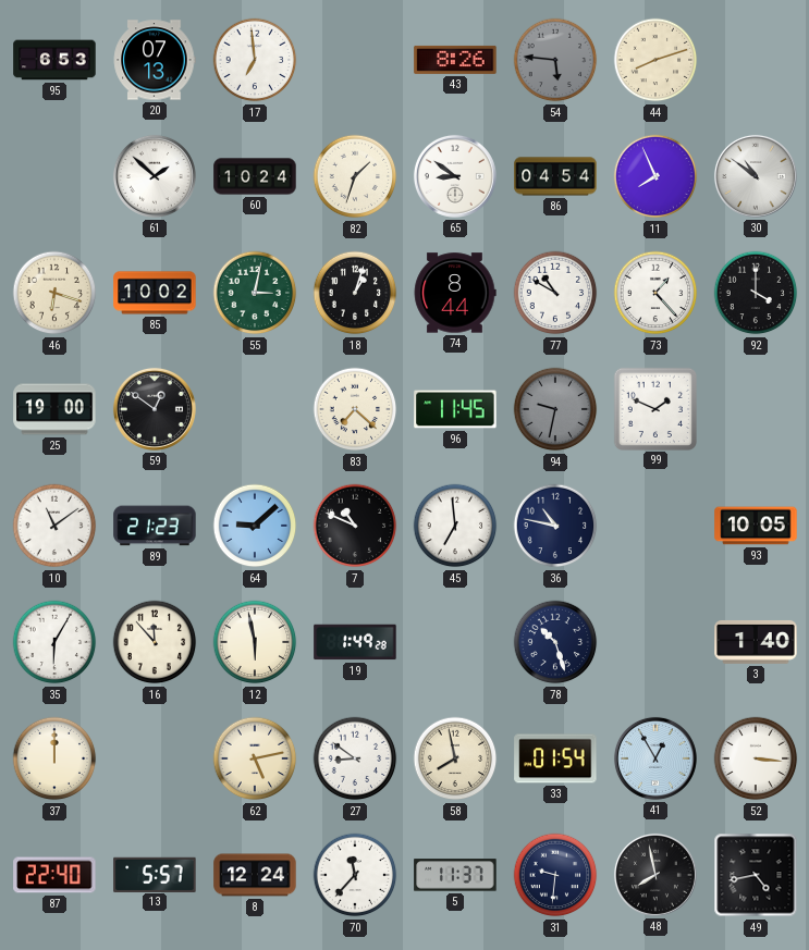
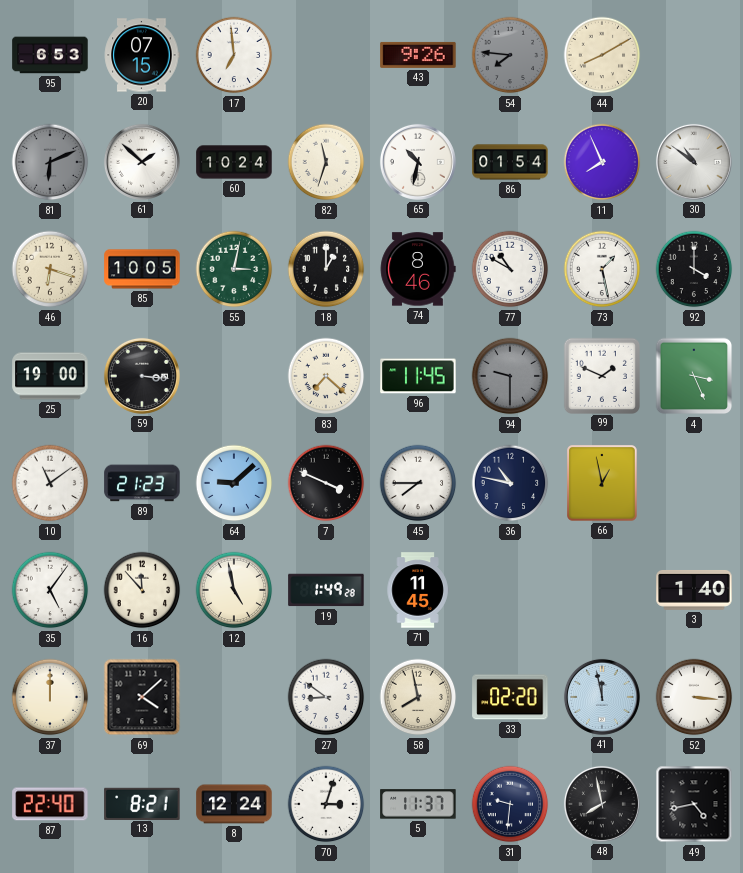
20: 07:13 -> 07:15
43: 8:26 -> 9:26
54: 5:46 -> 7:46
44: 8:12 -> 8:10
81: none -> 6:11
82: 1:33 -> 11:33
65: 8:51 -> 10:32
86: 04:54 -> 01:54
85: 10:02 -> 10:05
18: 1:03 -> 1:00
74: 8:44 -> 8:46
73: 1:23 -> 1:28
59: 12:51 -> 3:16
94: 9:32 -> 9:30
4: none -> 3:26
7: 10:49 -> 3:49
45: 6:59 -> 7:45
66: none -> 12:58
93: 10:05 -> none
35: 6:05 -> 5:06
12: 5:58 -> 4:58
71: none -> 11:45
78: 10:27 -> none
69: none -> 4:08
62: 5:13 -> none
33: 01:54 -> 02:20
41: 12:55 -> 11:58
13: 5:57 -> 8:21
70: 11:37 -> 3:03
